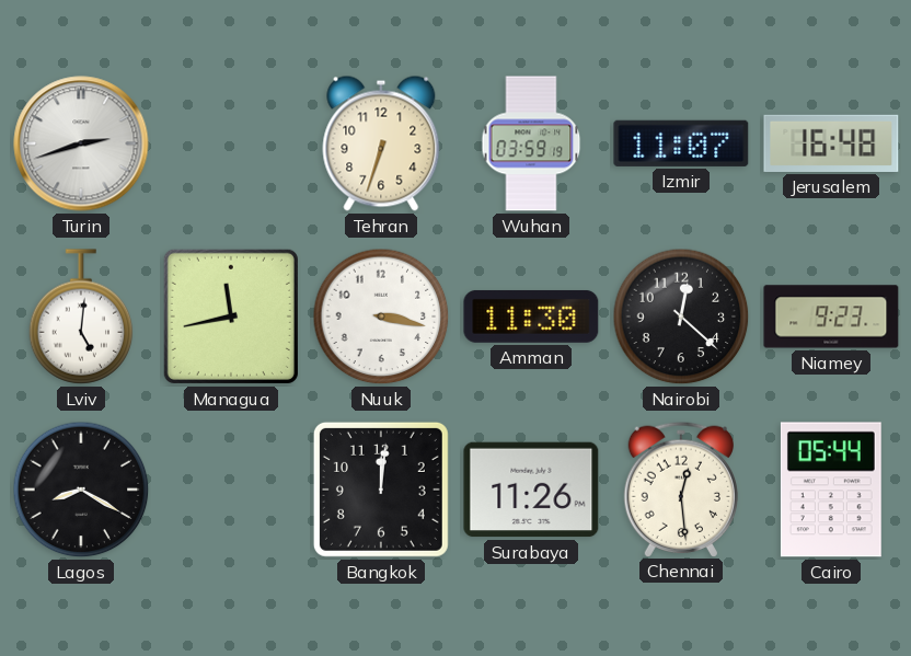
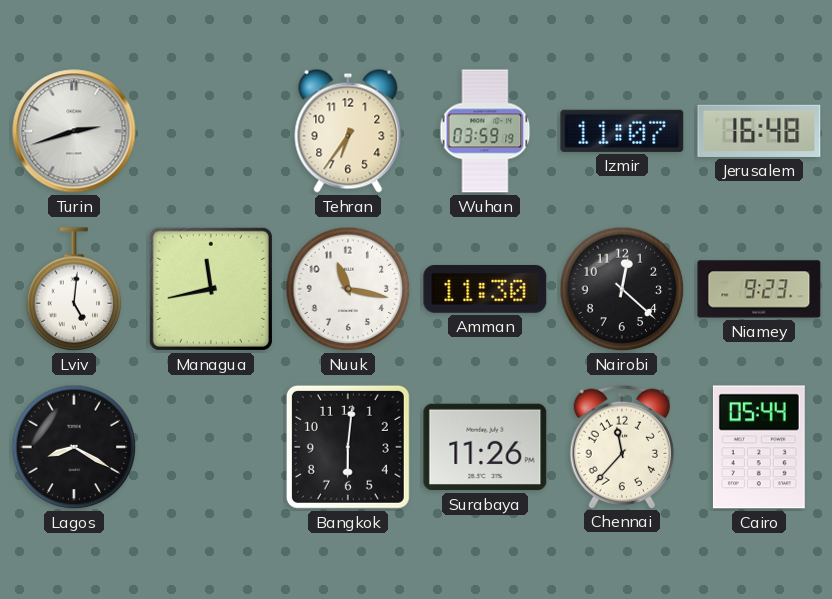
Tehran: 6:33 -> 6:36
Nuuk: 3:17 -> 11:17
Bangkok: 12:01 -> 6:01
Chennai: 12:29 -> 11:37
